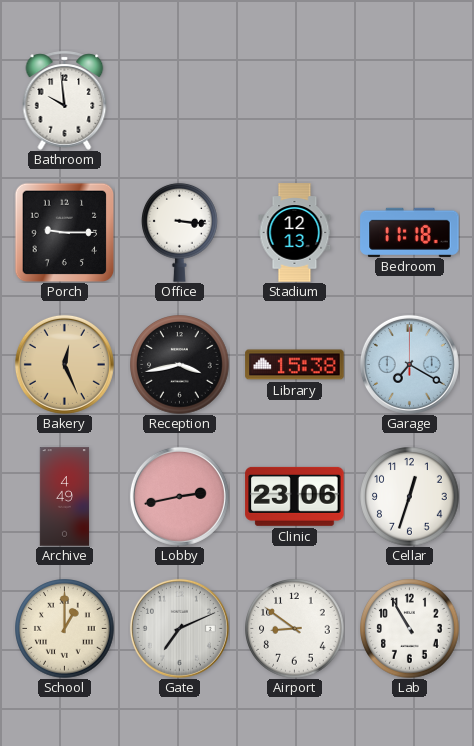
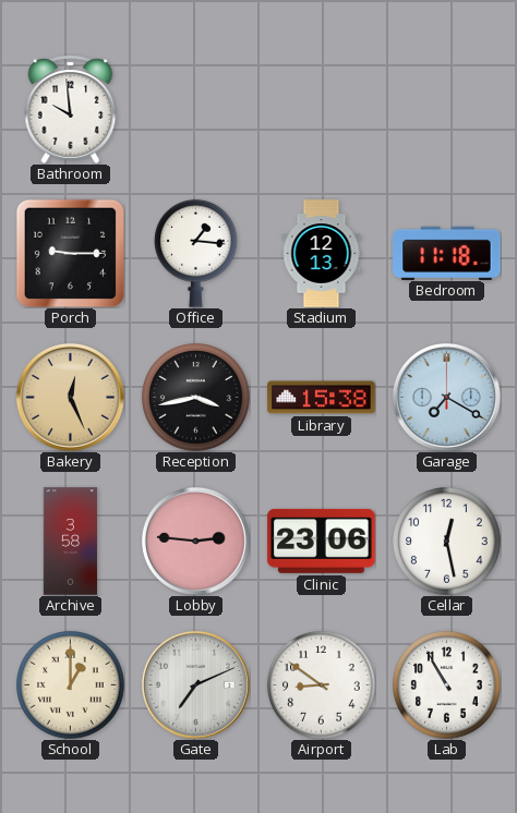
Office: 3:16 -> 1:16
Archive: 4:49 -> 3:58
Lobby: 2:43 -> 2:46
Cellar: 12:33 -> 12:28
